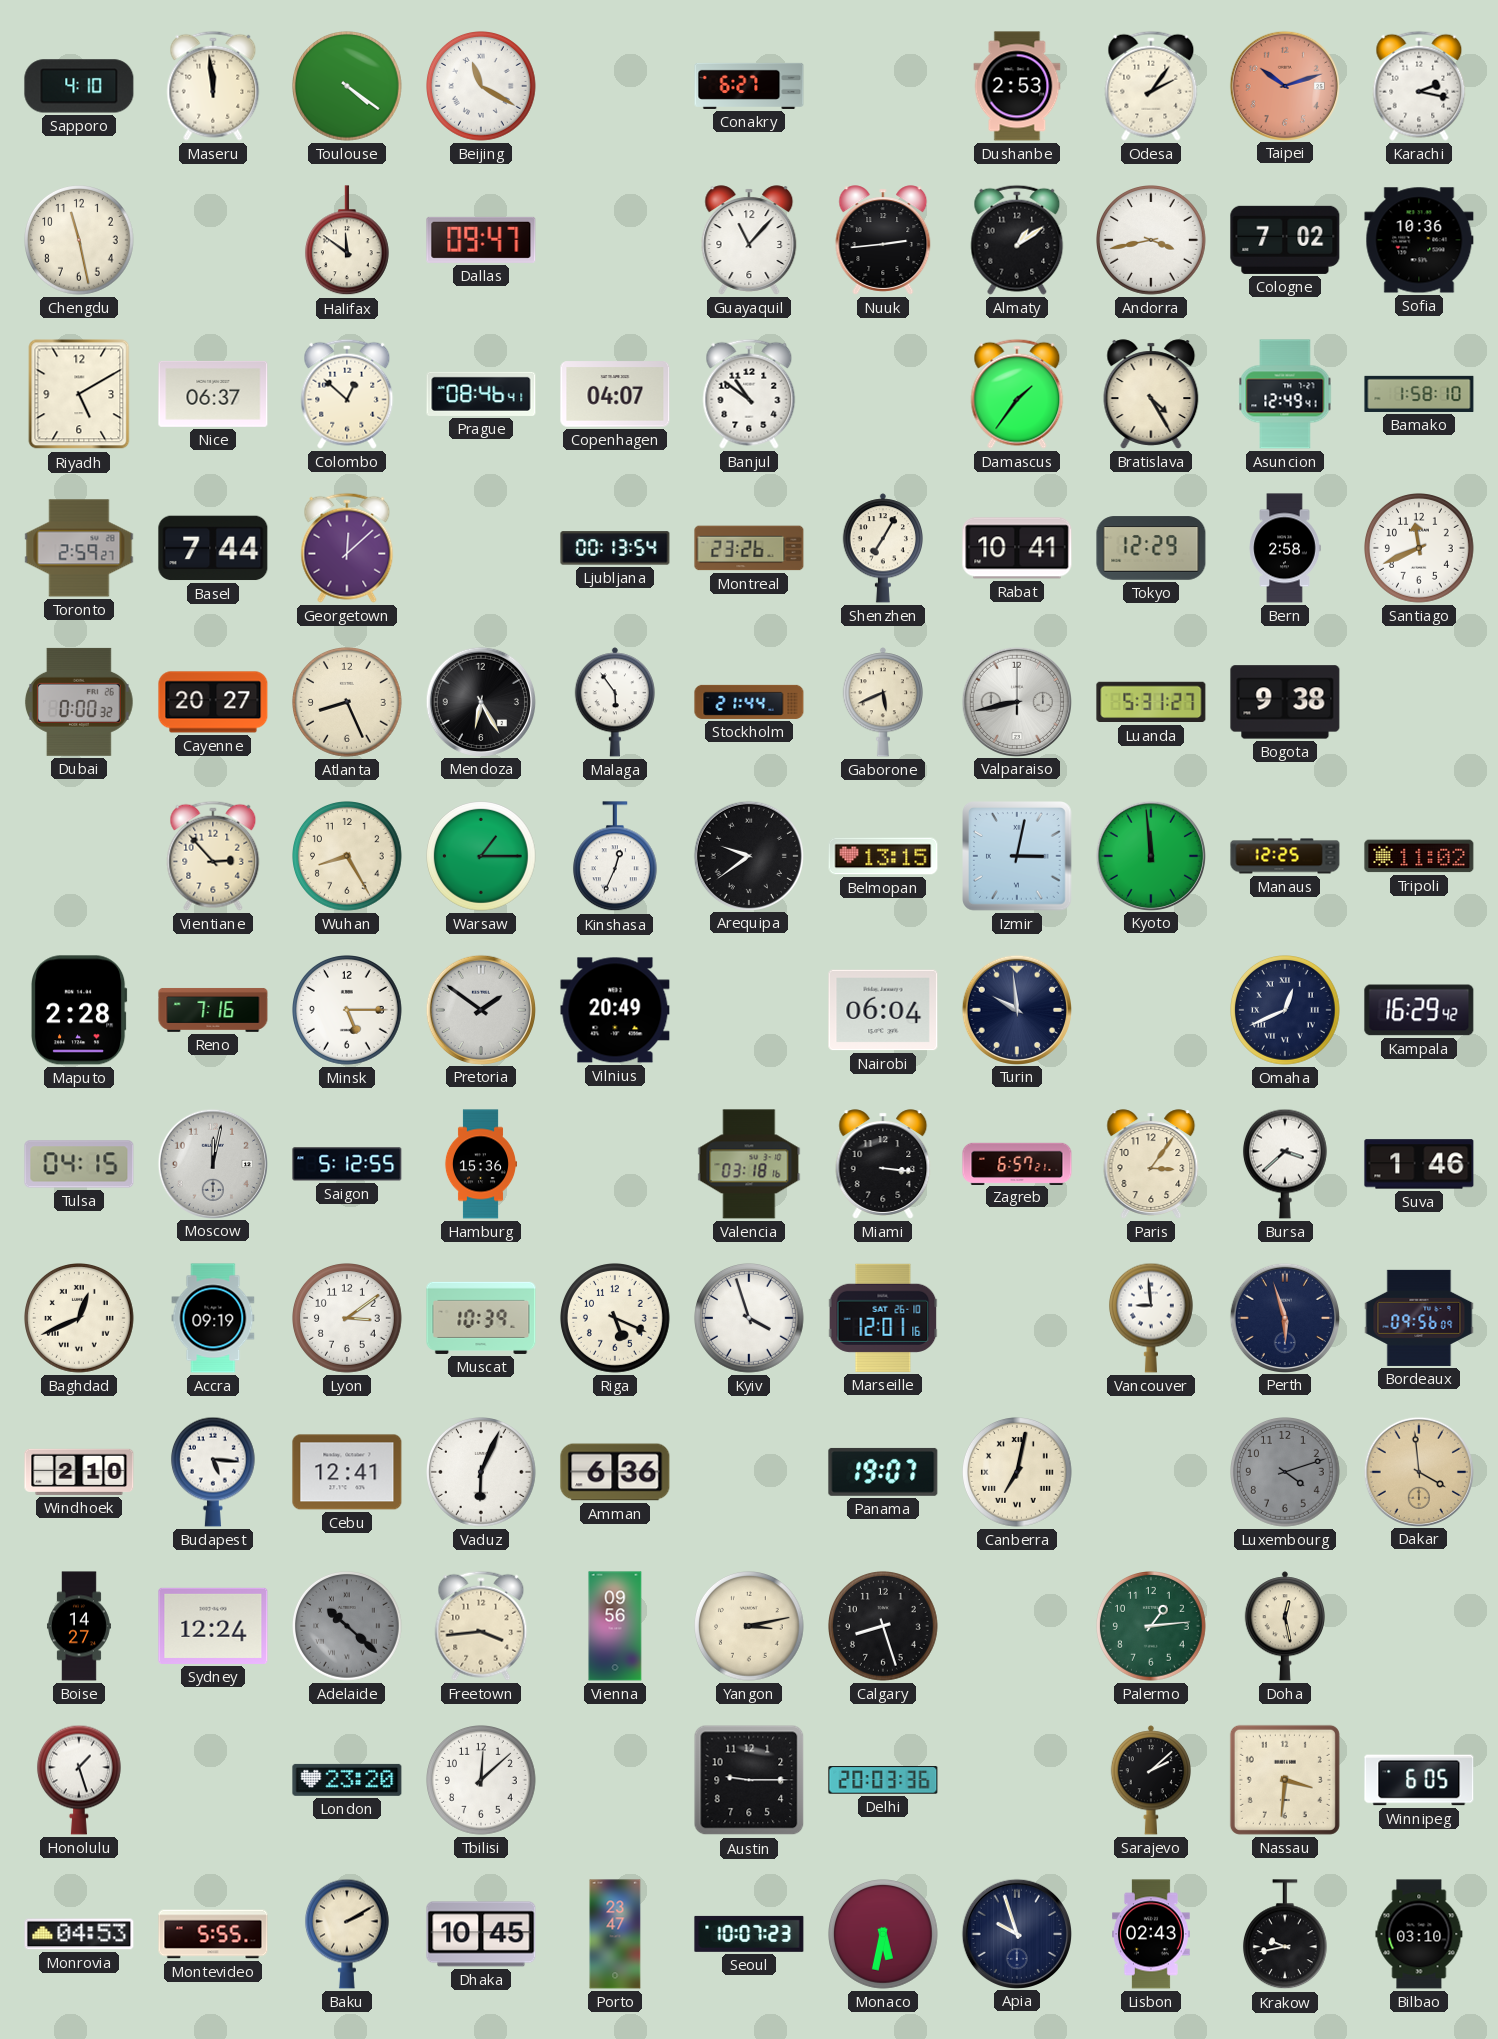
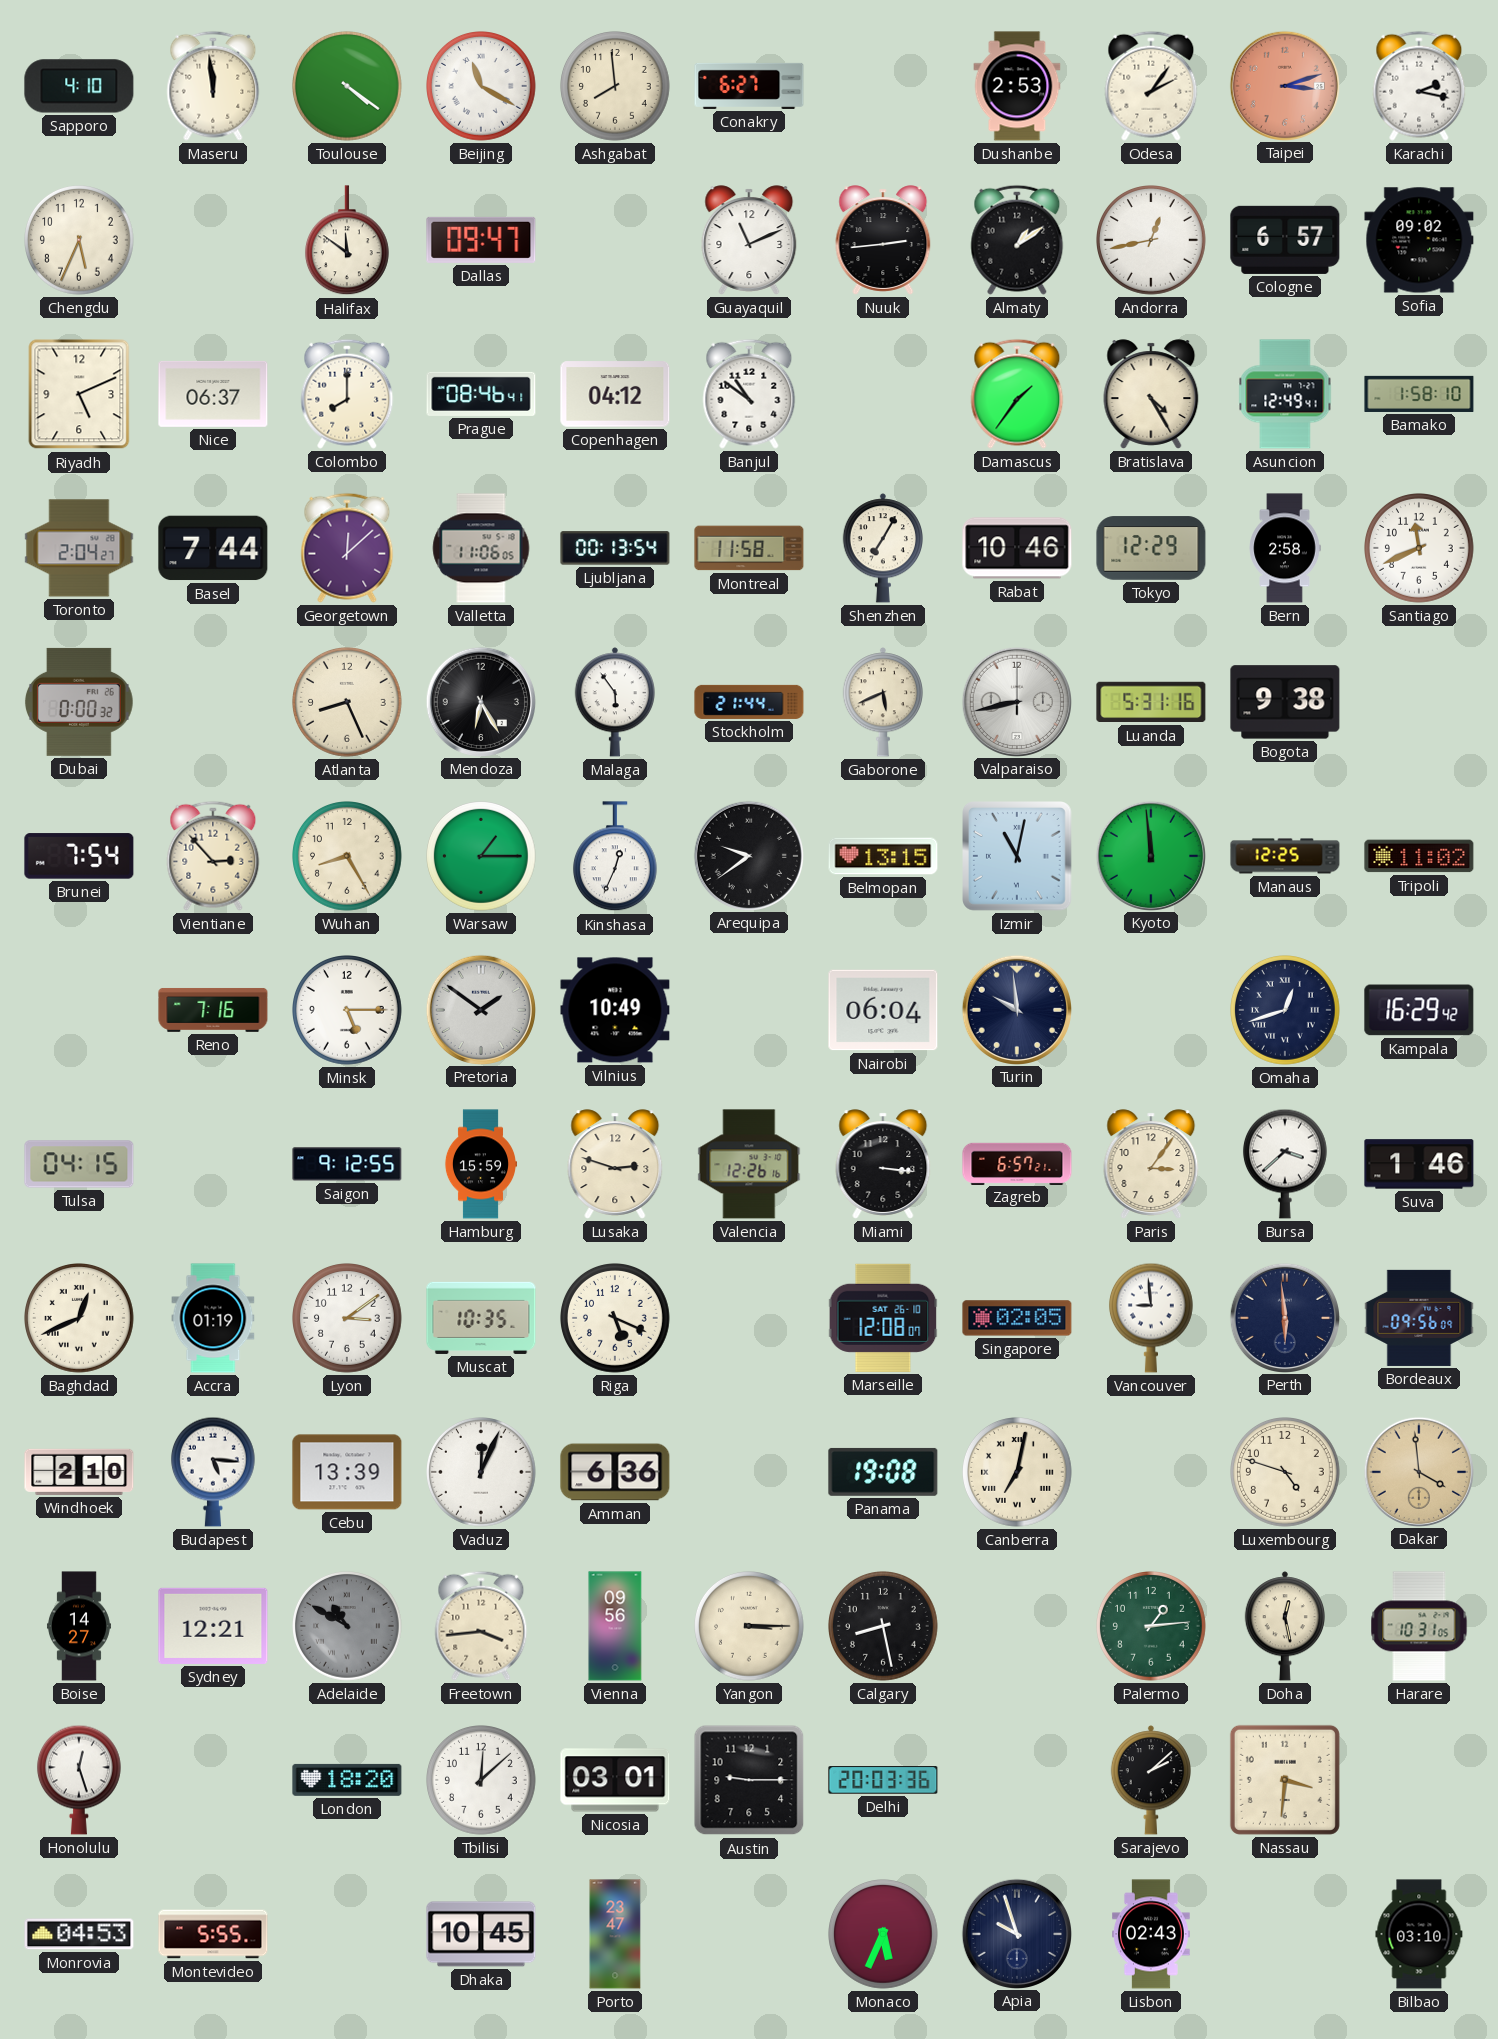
Ashgabat: none -> 7:59
Taipei: 10:12 -> 3:12
Chengdu: 11:28 -> 5:34
Guayaquil: 11:07 -> 11:11
Andorra: 3:43 -> 12:43
Cologne: 7:02 -> 6:57
Sofia: 10:36 -> 09:02
Riyadh: 5:10 -> 5:11
Colombo: 12:52 -> 8:00
Copenhagen: 04:07 -> 04:12
Toronto: 2:59 -> 2:04
Valletta: none -> 11:06
Montreal: 23:26 -> 11:58
Rabat: 10:41 -> 10:46
Cayenne: 20:27 -> none
Luanda: 5:31:27 -> 5:31:16
Brunei: none -> 7:54
Izmir: 3:02 -> 11:02
Maputo: 2:28 -> none
Vilnius: 20:49 -> 10:49
Omaha: 12:41 -> 12:42
Moscow: 12:02 -> none
Saigon: 5:12 -> 9:12
Hamburg: 15:36 -> 15:59
Lusaka: none -> 2:48
Valencia: 03:18 -> 12:26
Accra: 09:19 -> 01:19
Muscat: 10:39 -> 10:35
Kyiv: 3:57 -> none
Marseille: 12:01 -> 12:08
Singapore: none -> 02:05
Perth: 5:57 -> 5:59
Cebu: 12:41 -> 13:39
Vaduz: 6:04 -> 12:04
Panama: 19:07 -> 19:08
Luxembourg: 4:12 -> 4:48
Luxembourg dial: grey -> cream
Sydney: 12:24 -> 12:21
Adelaide: 10:22 -> 10:50
Yangon: 3:13 -> 3:15
Calgary: 8:27 -> 8:28
Harare: none -> 10:31
Honolulu: 1:27 -> 12:27
London: 23:20 -> 18:20
Nicosia: none -> 03:01
Winnipeg: 6:05 -> none
Baku: 2:10 -> none
Seoul: 10:07 -> none
Monaco: 5:32 -> 5:34
Krakow: 9:43 -> none
